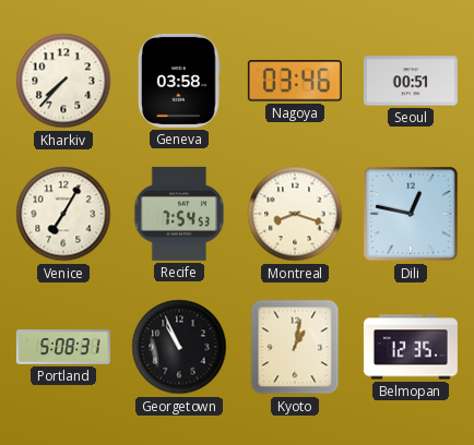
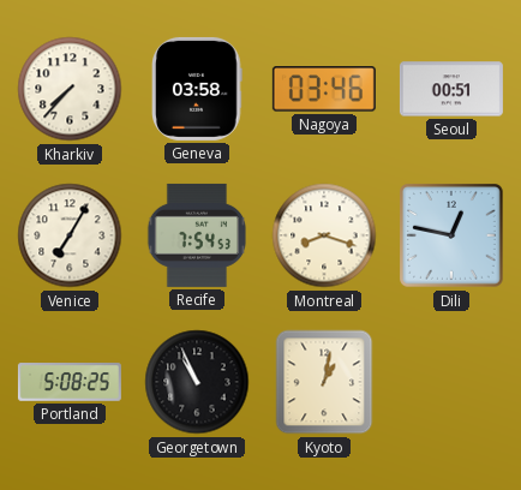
Portland: 5:08:31 -> 5:08:25
Belmopan: 12:35 -> none
